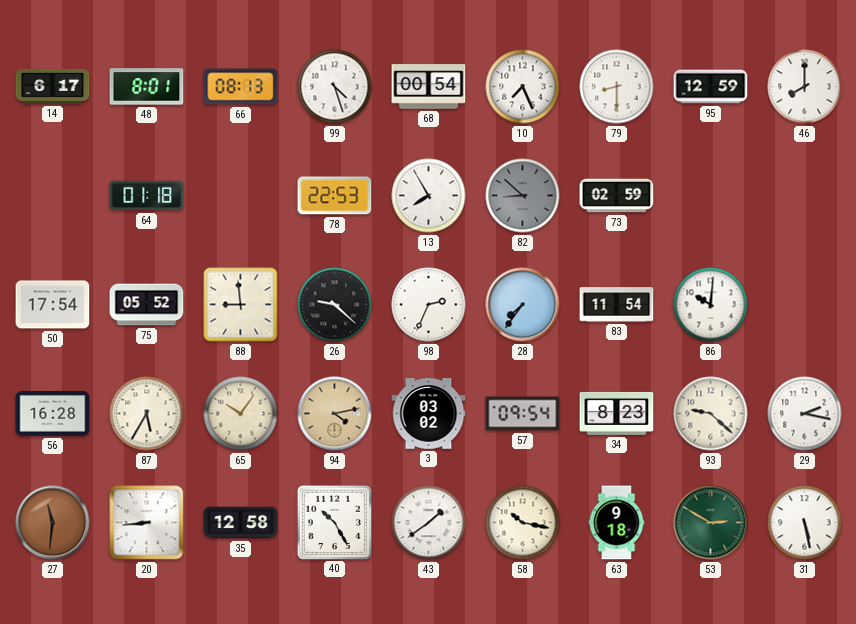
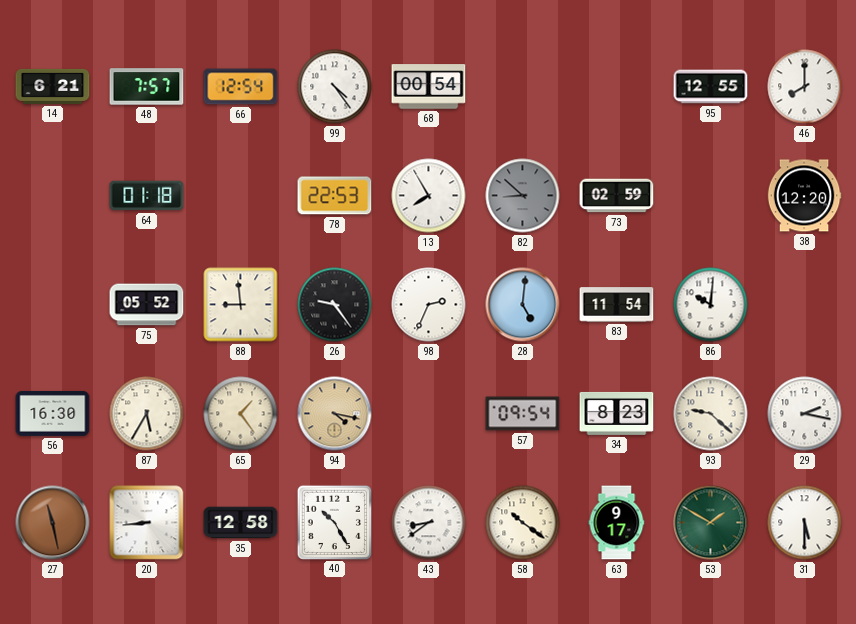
14: 6:17 -> 6:21
48: 8:01 -> 7:57
66: 08:13 -> 12:54
99: 4:27 -> 4:24
10: 7:26 -> none
79: 8:30 -> none
95: 12:59 -> 12:55
38: none -> 12:20
50: 17:54 -> none
26: 9:22 -> 9:24
28: 7:36 -> 5:01
56: 16:28 -> 16:30
65: 10:06 -> 1:24
94: 4:13 -> 4:17
3: 03:02 -> none
27: 11:31 -> 11:28
43: 1:39 -> 8:39
58: 10:17 -> 10:21
63: 9:18 -> 9:17
53: 2:50 -> 1:50
31: 5:28 -> 5:30
